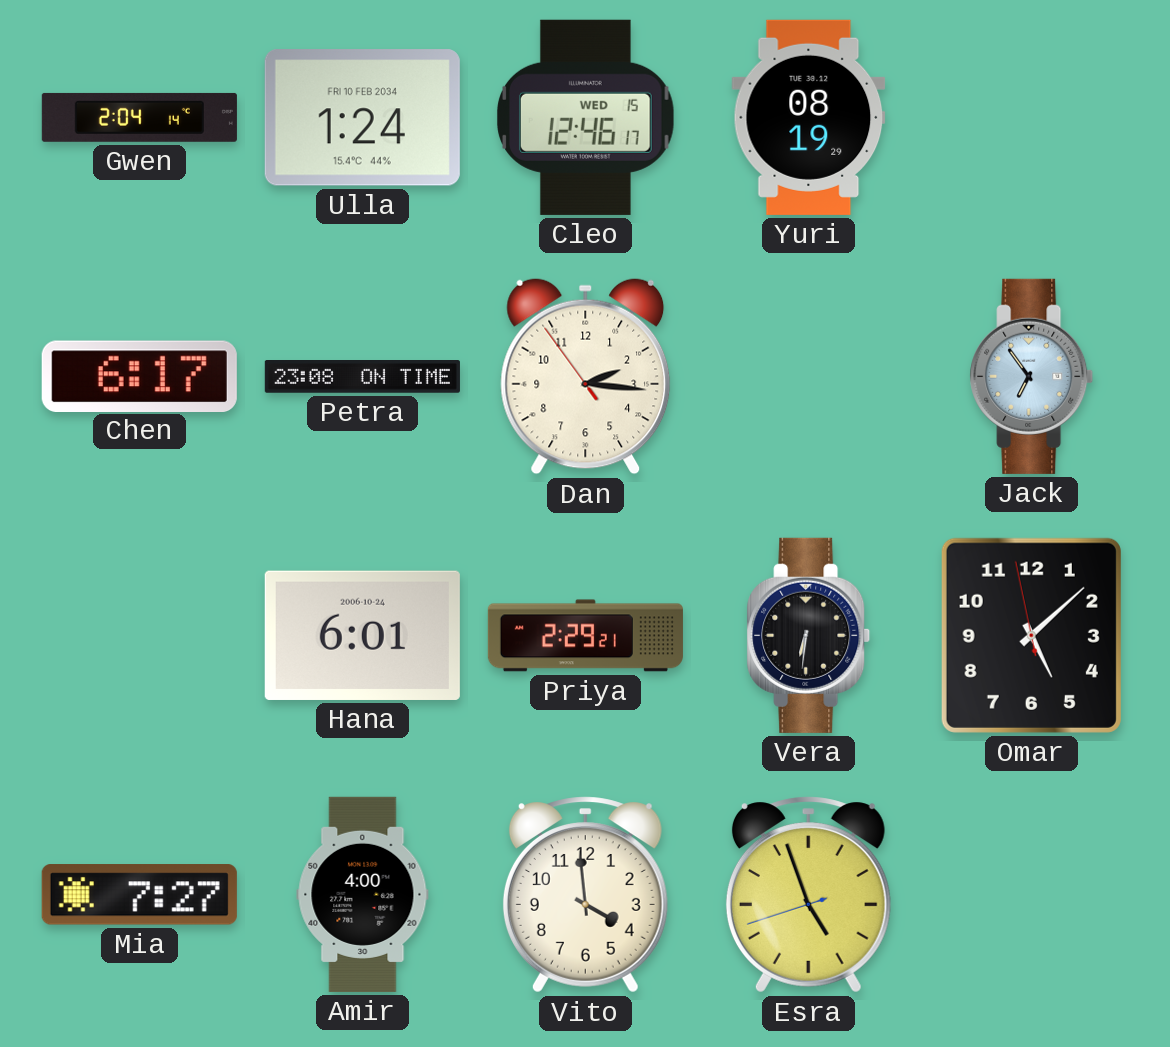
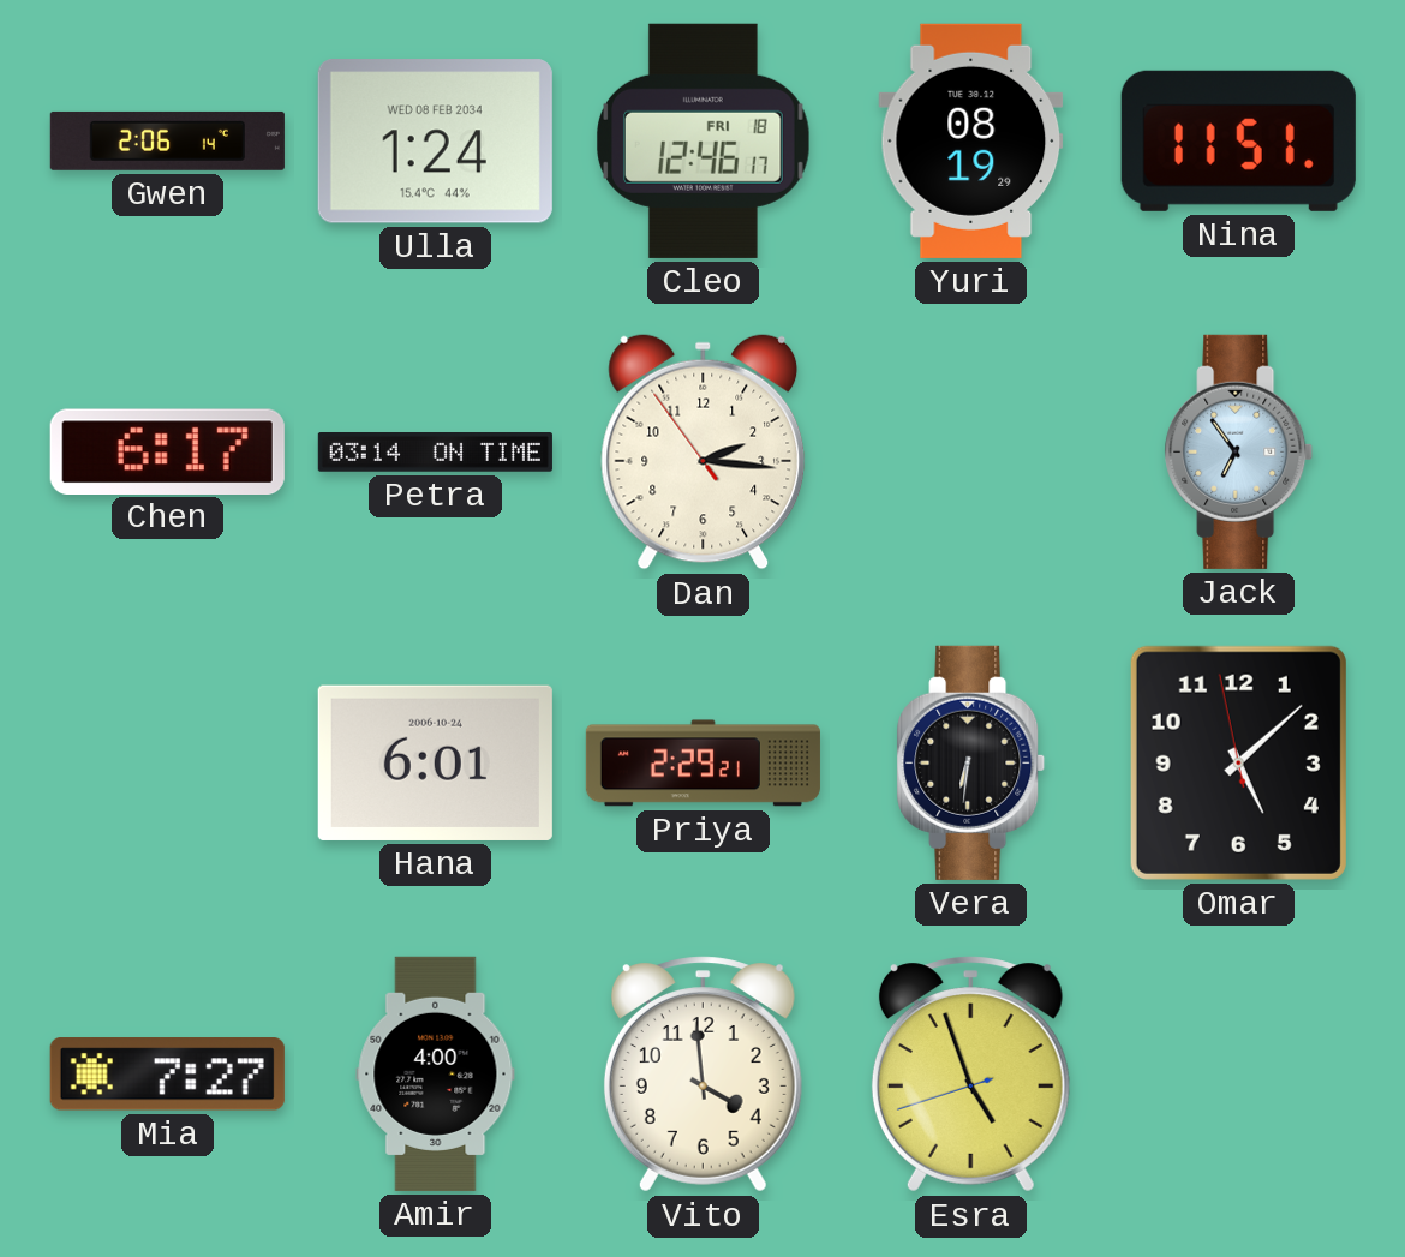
Gwen: 2:04 -> 2:06
Ulla date: FRI 10 FEB 2034 -> WED 08 FEB 2034
Cleo date: WED 15 -> FRI 18
Nina: none -> 11:51
Petra: 23:08 -> 03:14
